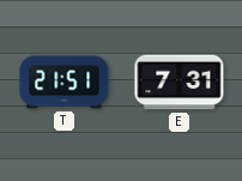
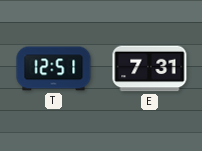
T: 21:51 -> 12:51
